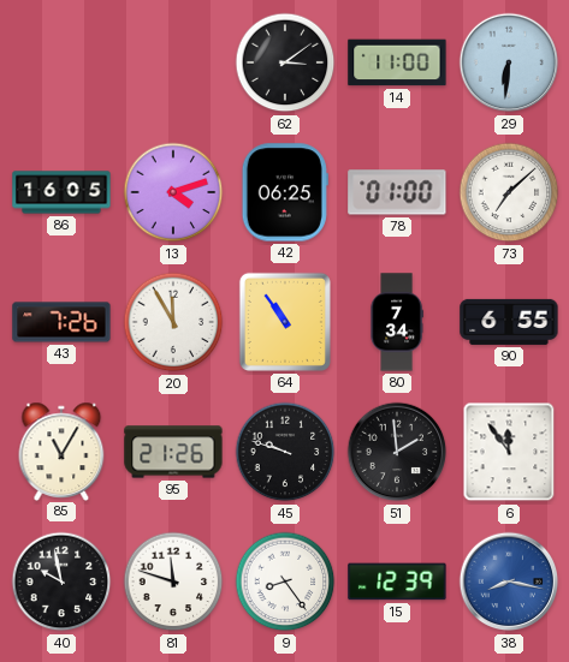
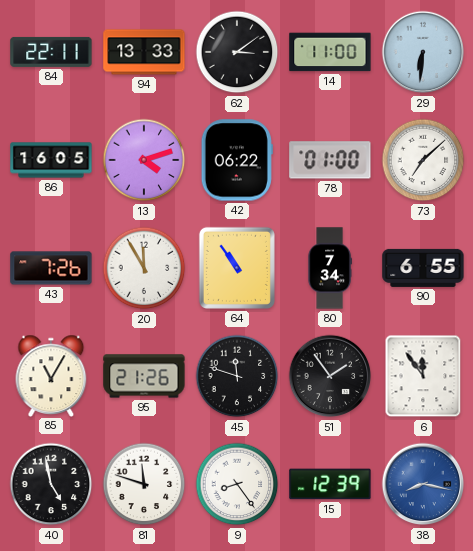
84: none -> 22:11
94: none -> 13:33
42: 06:25 -> 06:22
45: 9:48 -> 11:48
51: 1:59 -> 1:54
40: 9:58 -> 4:58
